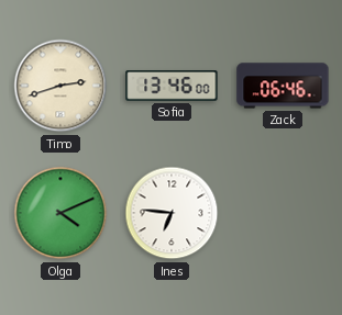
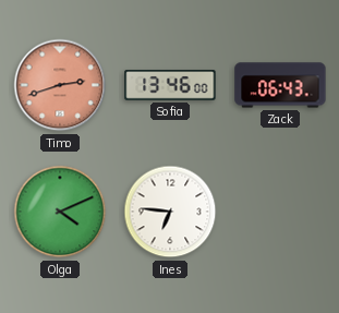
Timo dial: cream -> salmon
Zack: 06:46 -> 06:43
